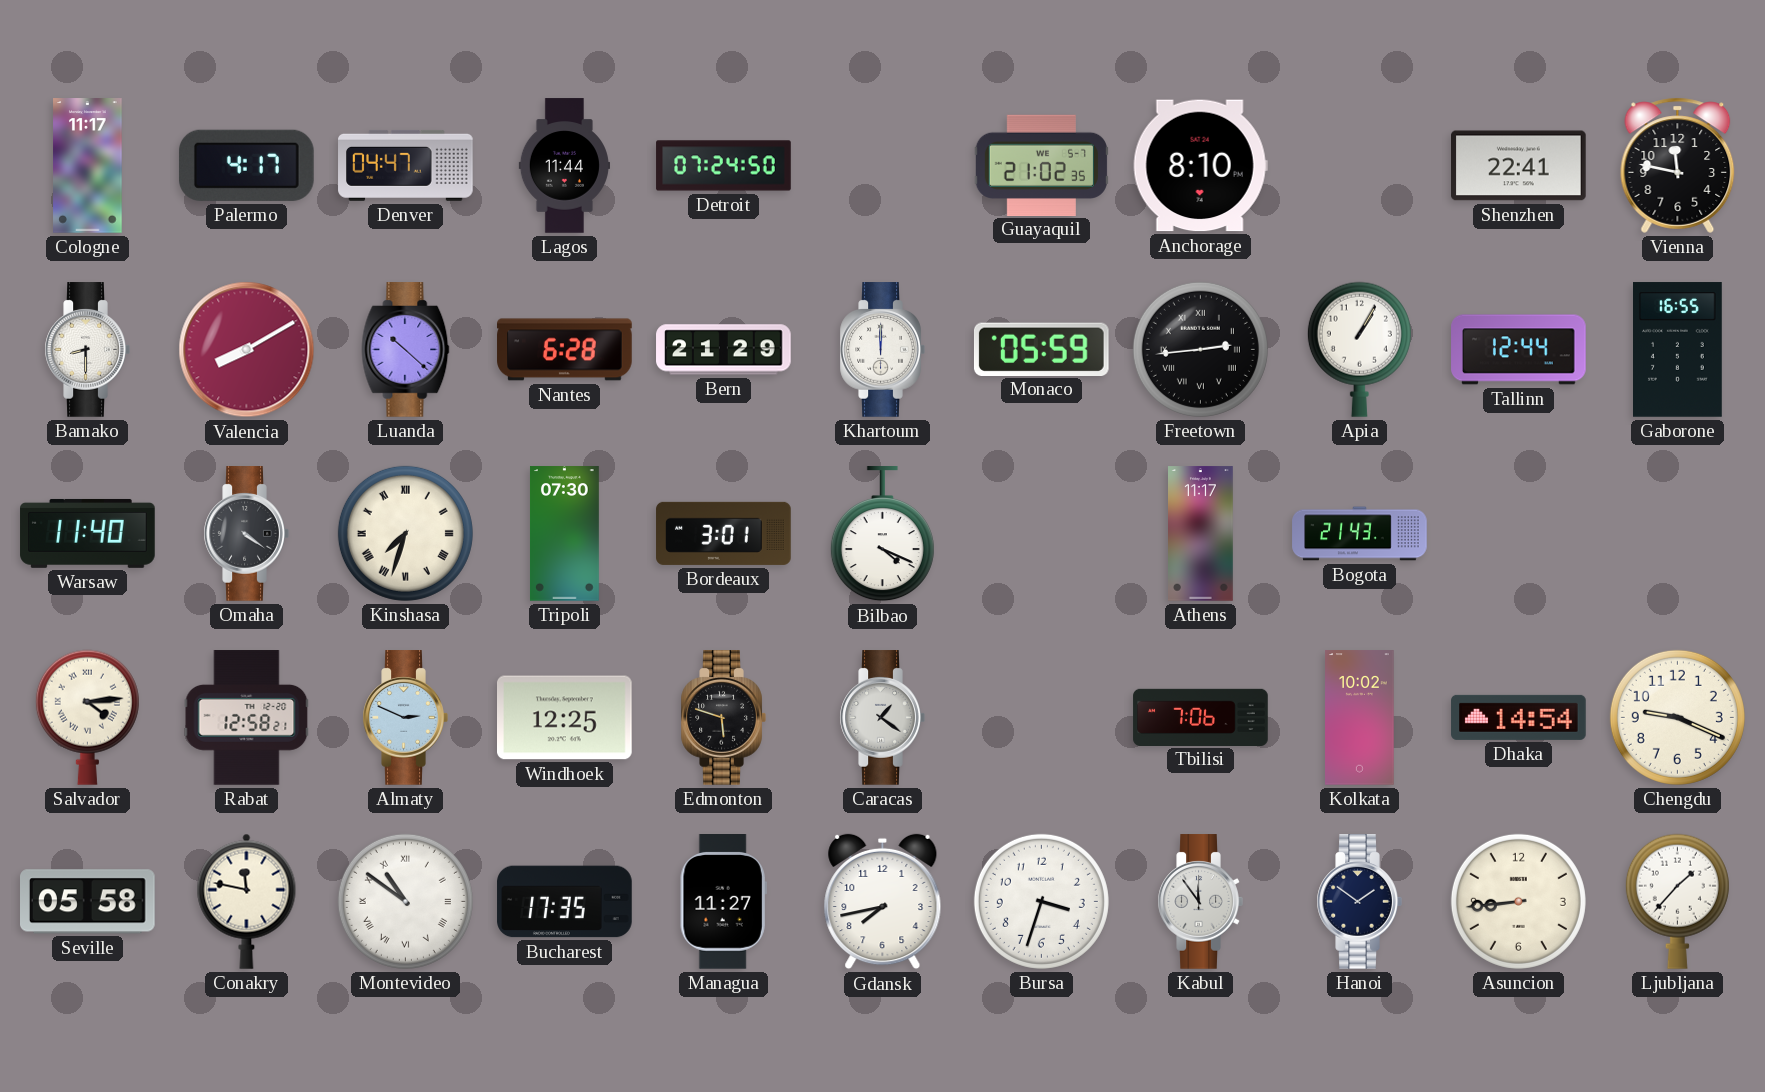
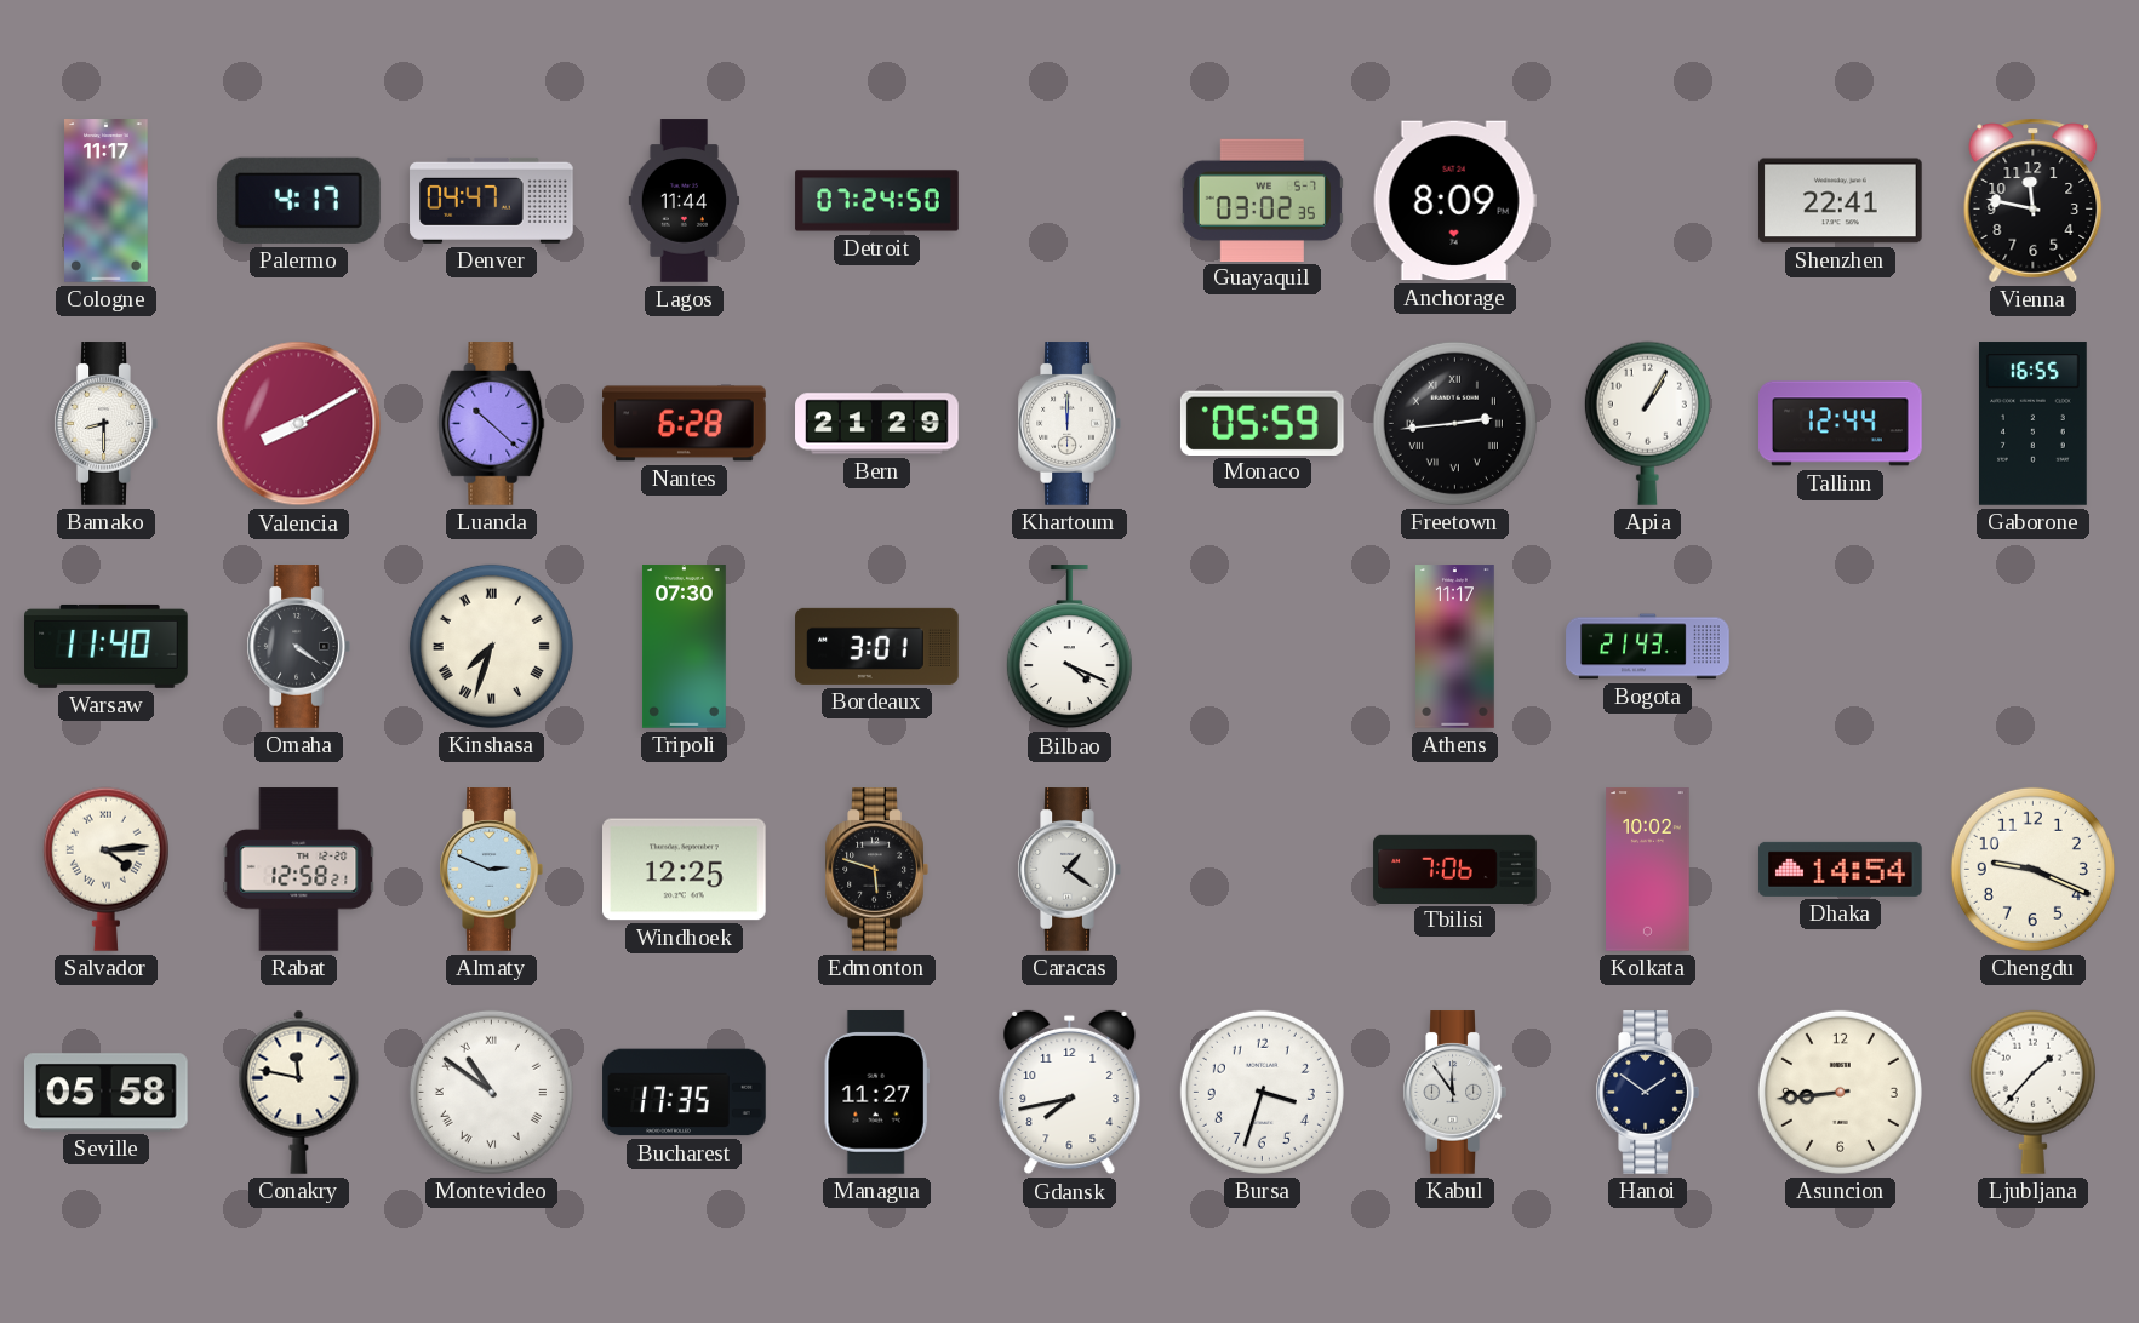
Guayaquil: 21:02 -> 03:02
Anchorage: 8:10 -> 8:09
